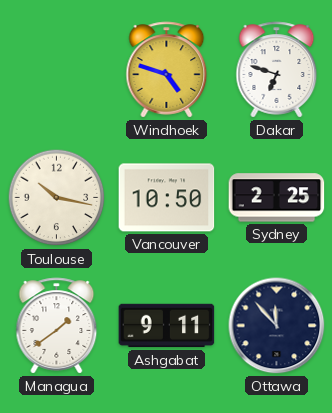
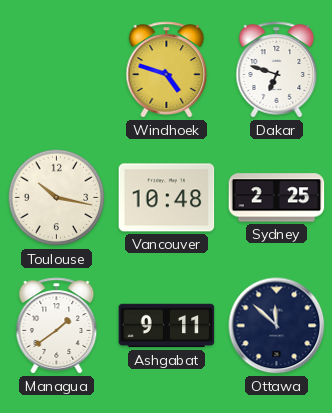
Vancouver: 10:50 -> 10:48
Ottawa: 11:53 -> 11:52
